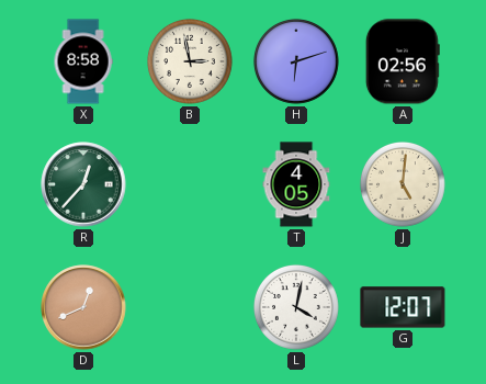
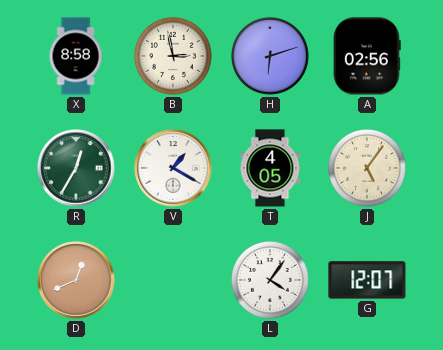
R: 12:37 -> 12:35
V: none -> 1:20
J: 5:01 -> 5:06
L: 4:02 -> 4:06
